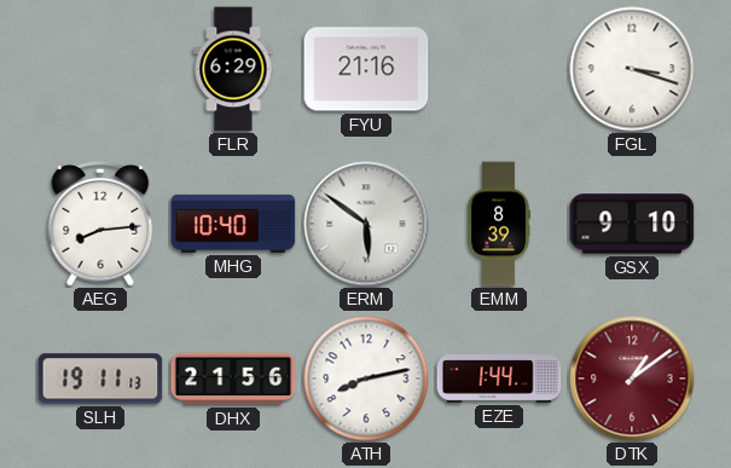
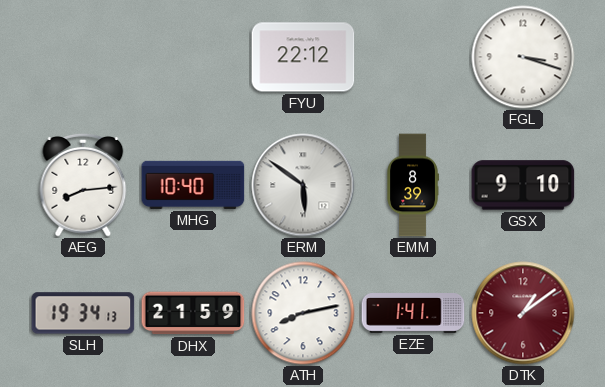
FLR: 6:29 -> none
FYU: 21:16 -> 22:12
SLH: 19:11 -> 19:34
DHX: 21:56 -> 21:59
EZE: 1:44 -> 1:41
